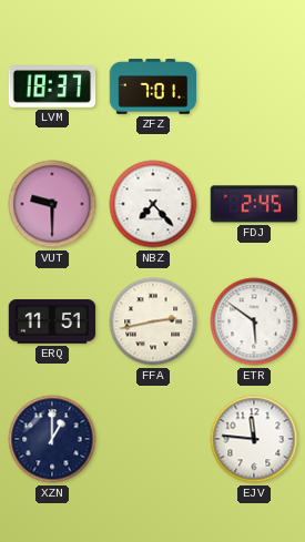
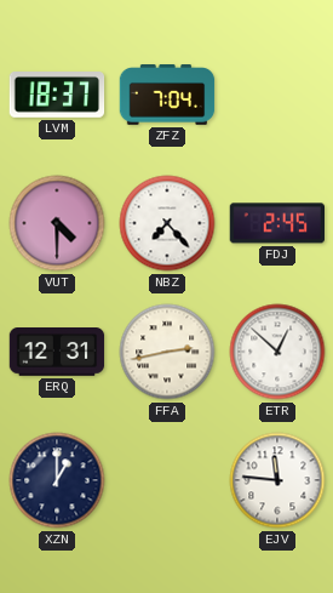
ZFZ: 7:01 -> 7:04
VUT: 9:30 -> 4:30
ERQ: 11:51 -> 12:31
ETR: 5:51 -> 12:52
